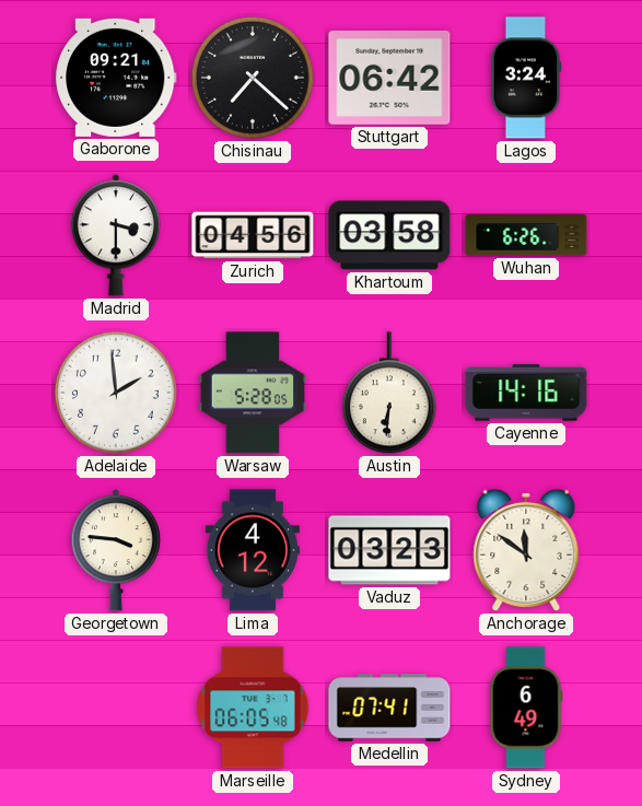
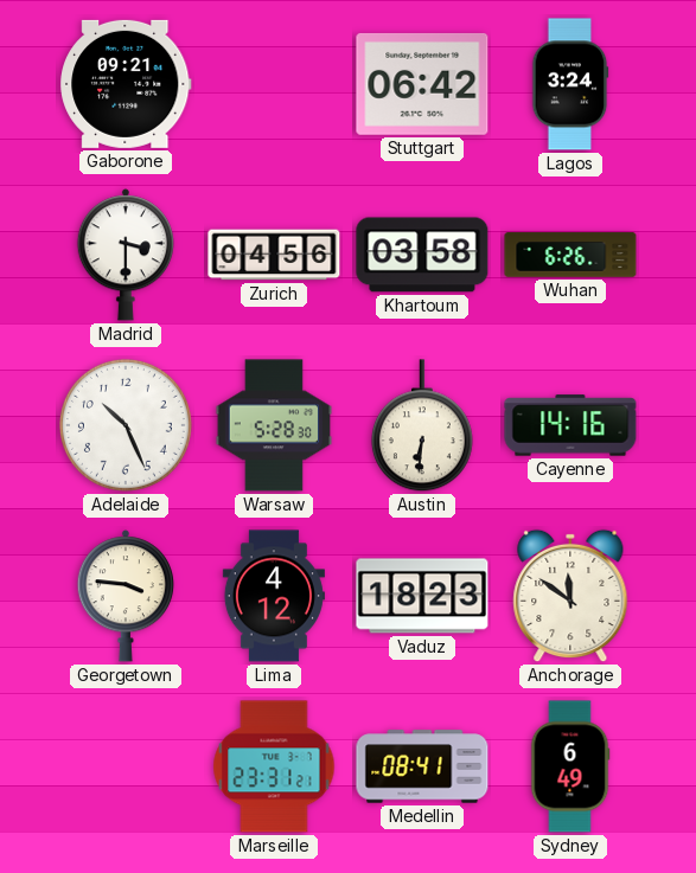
Chisinau: 7:22 -> none
Adelaide: 1:59 -> 10:26
Warsaw: 5:28:05 -> 5:28:30
Vaduz: 03:23 -> 18:23
Marseille: 06:05 -> 23:31
Medellin: 07:41 -> 08:41
